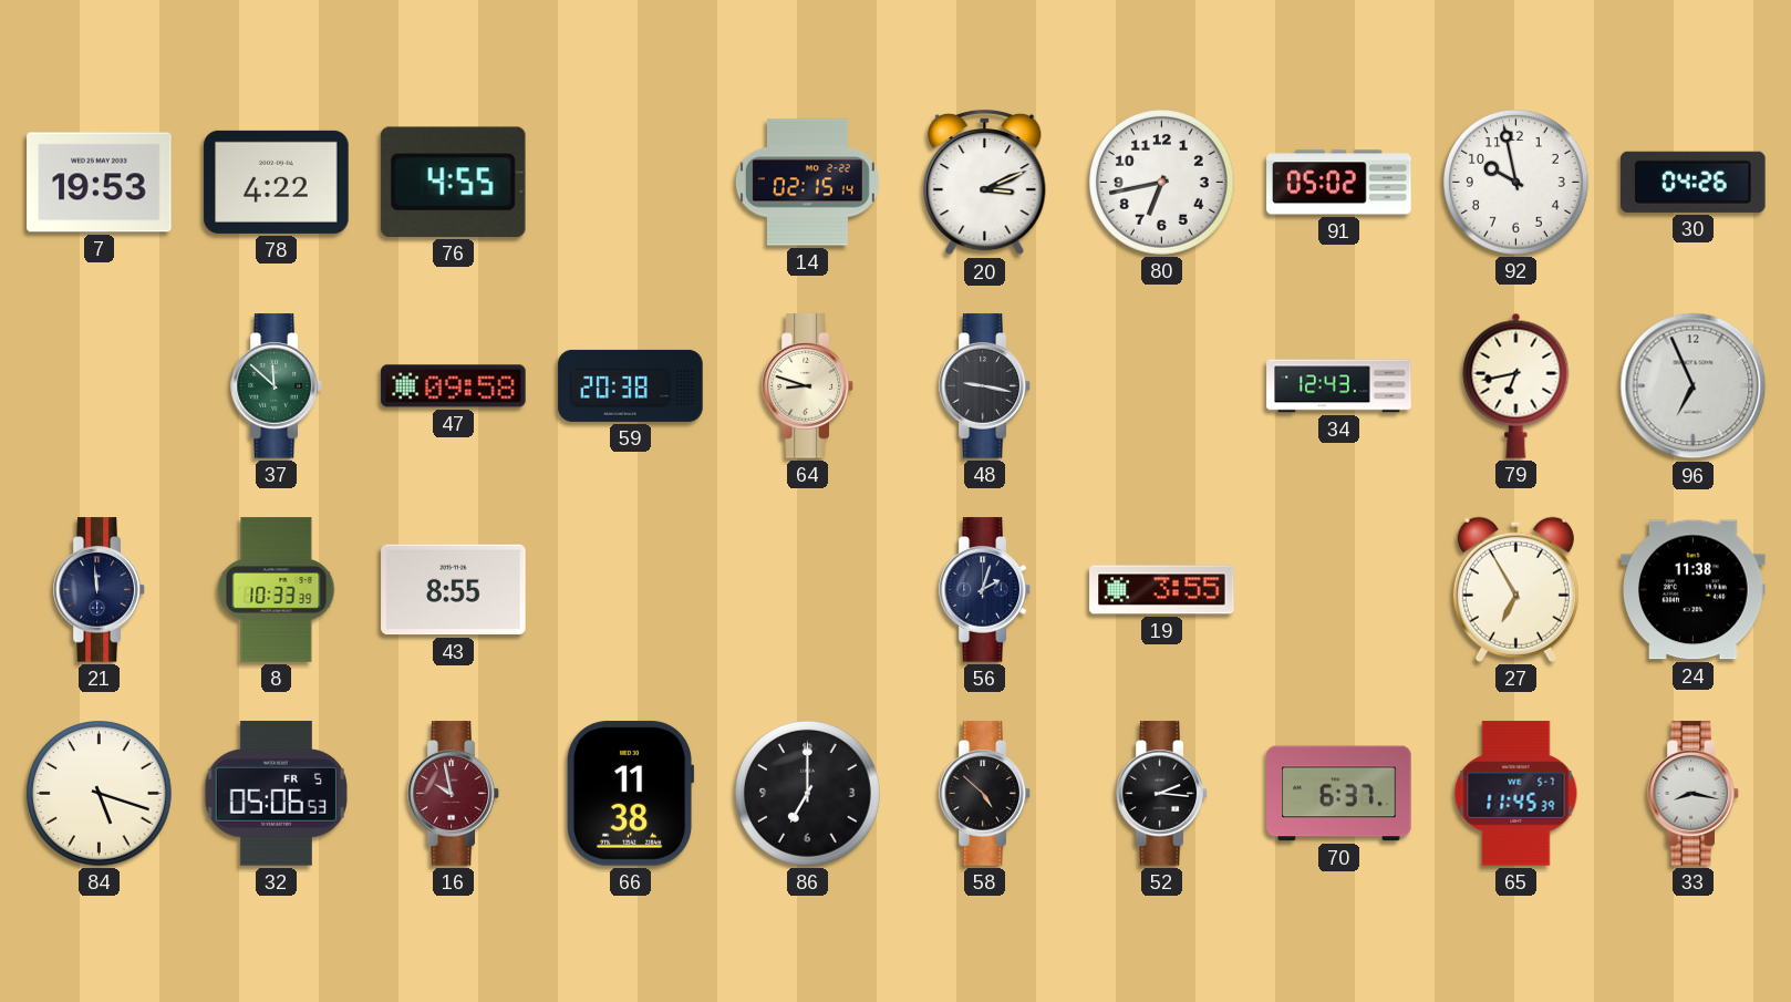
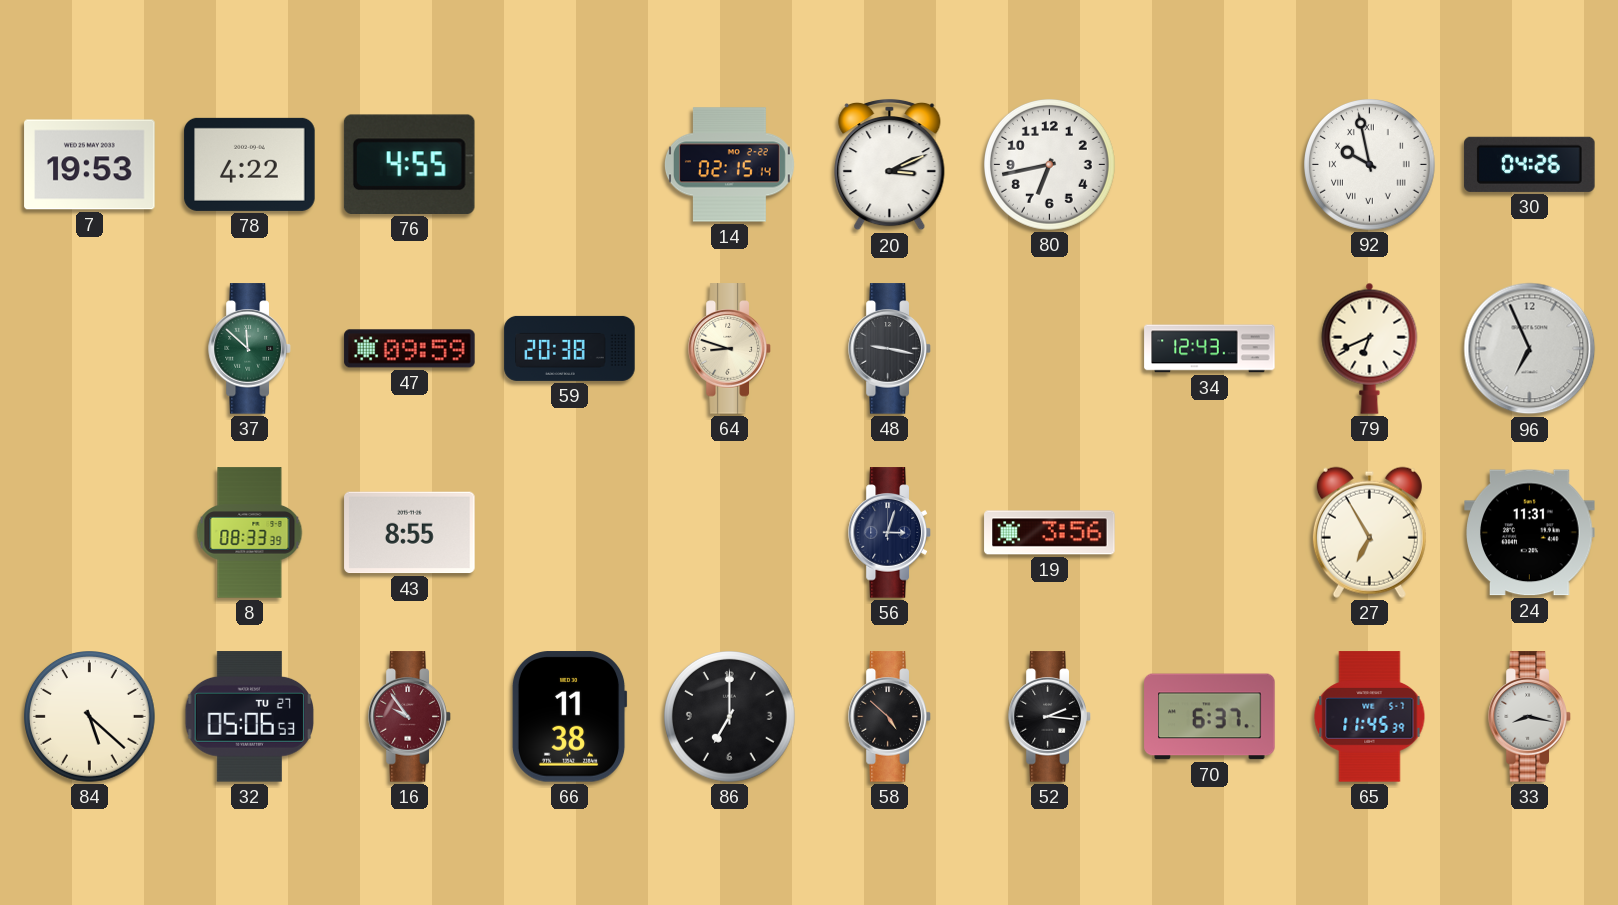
91: 05:02 -> none
92 numerals: Arabic -> Roman
47: 09:58 -> 09:59
79: 6:43 -> 6:41
21: 11:59 -> none
8: 10:33 -> 08:33
56: 2:03 -> 3:03
19: 3:55 -> 3:56
24: 11:38 -> 11:31
84: 5:18 -> 5:22
32 date: FR 5 -> TU 27
16: 9:58 -> 9:54
